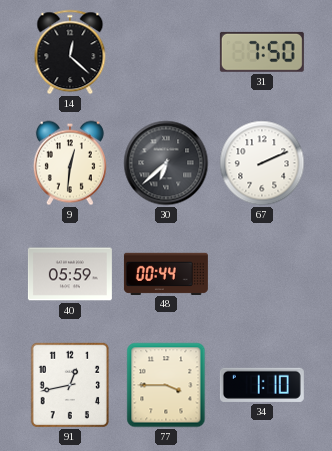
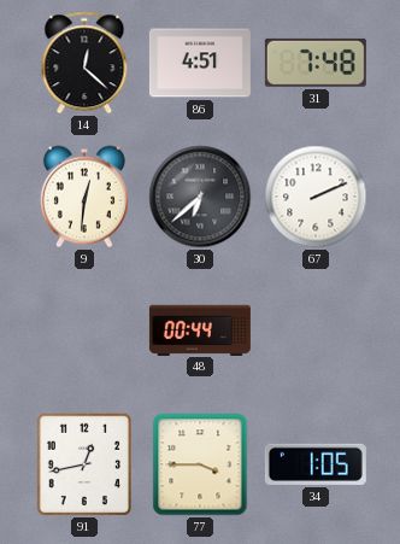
86: none -> 4:51
31: 7:50 -> 7:48
40: 05:59 -> none
34: 1:10 -> 1:05
